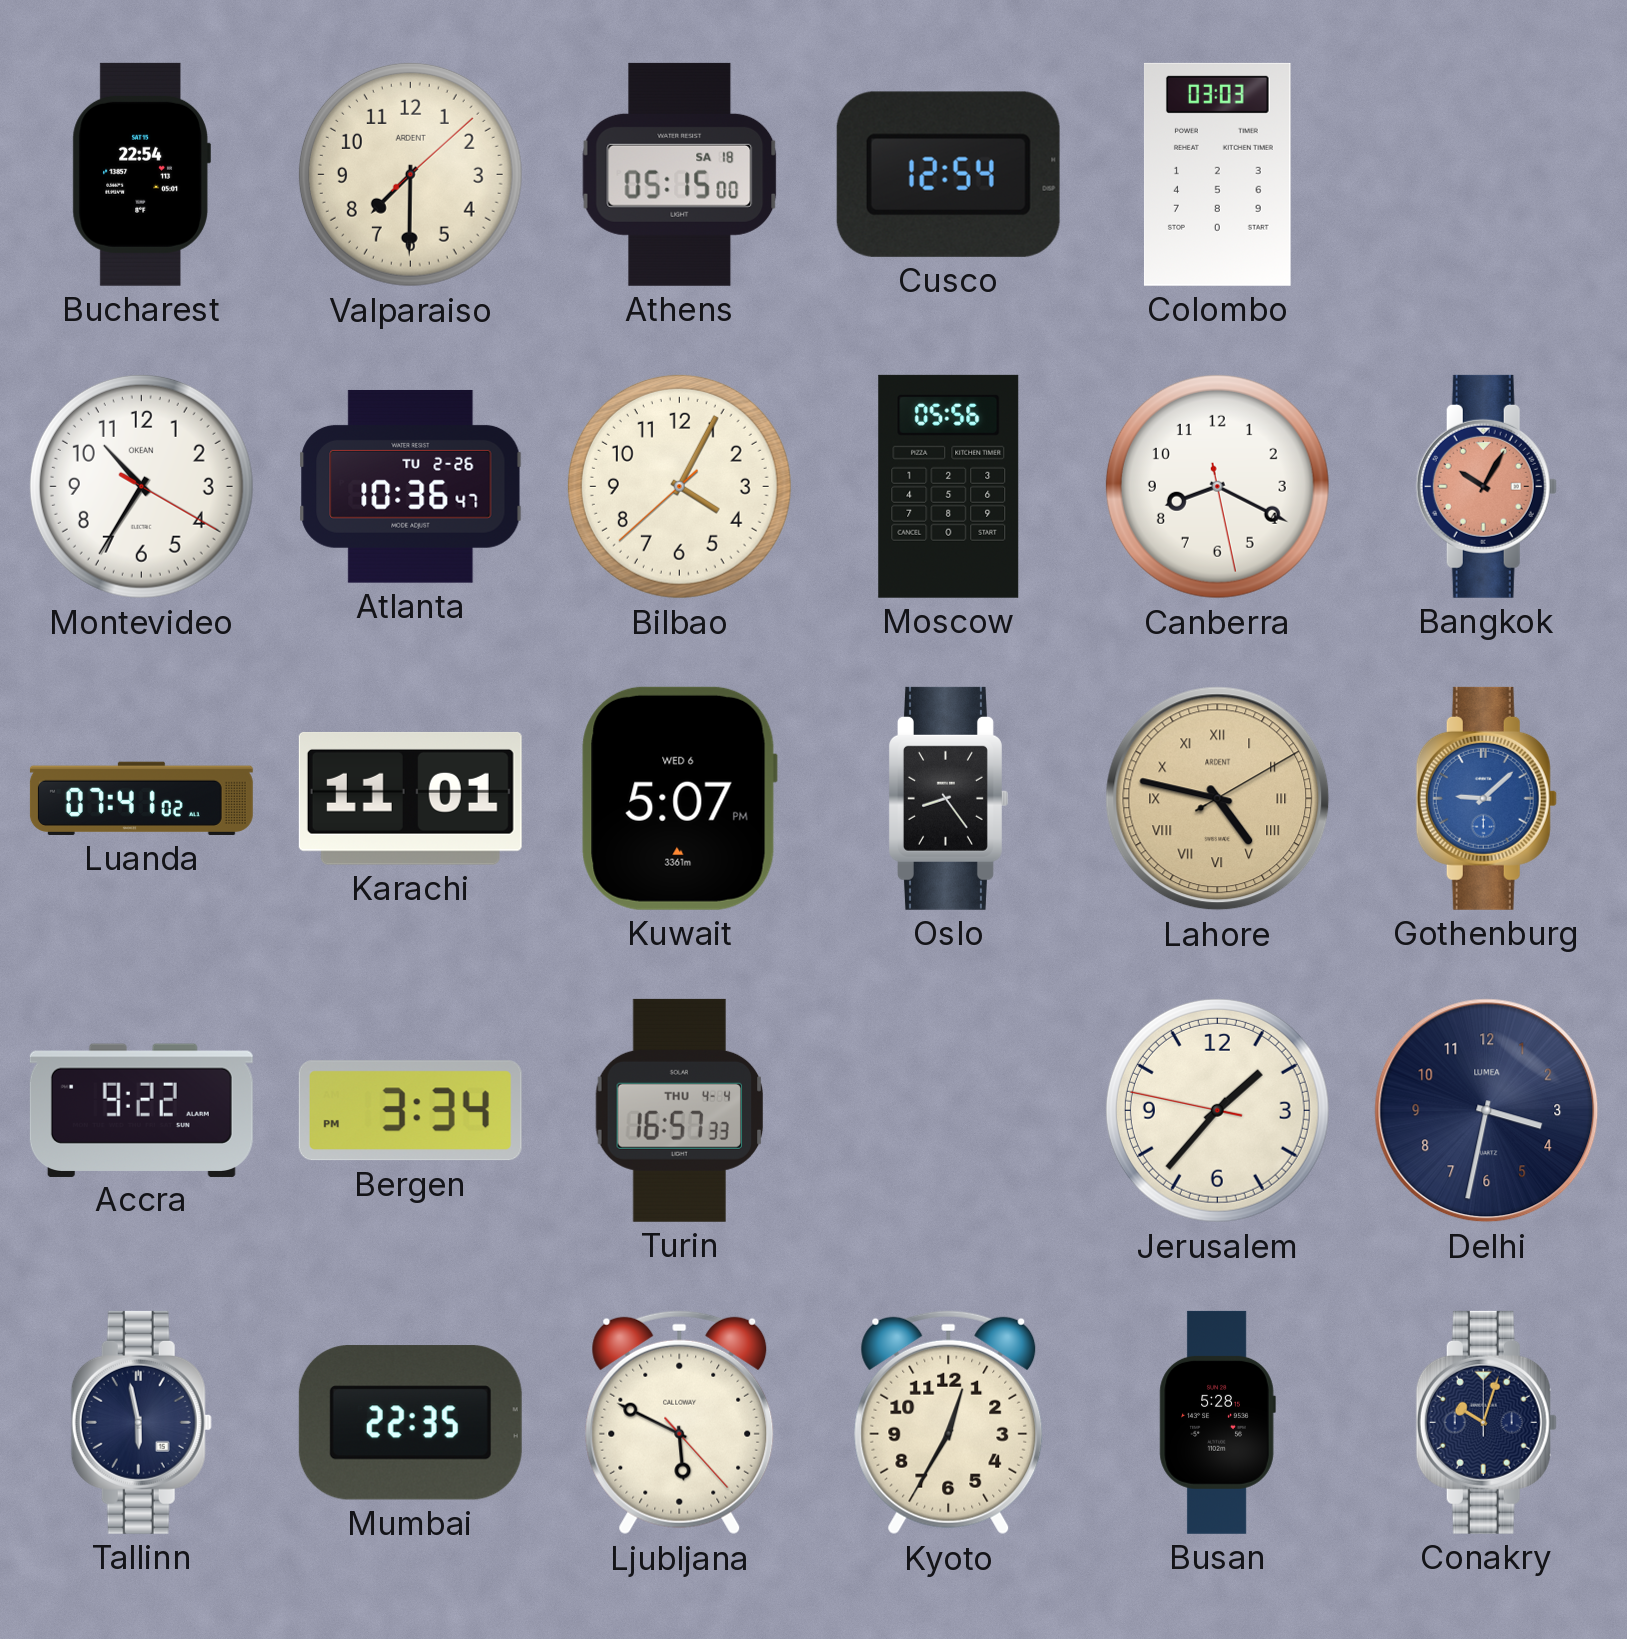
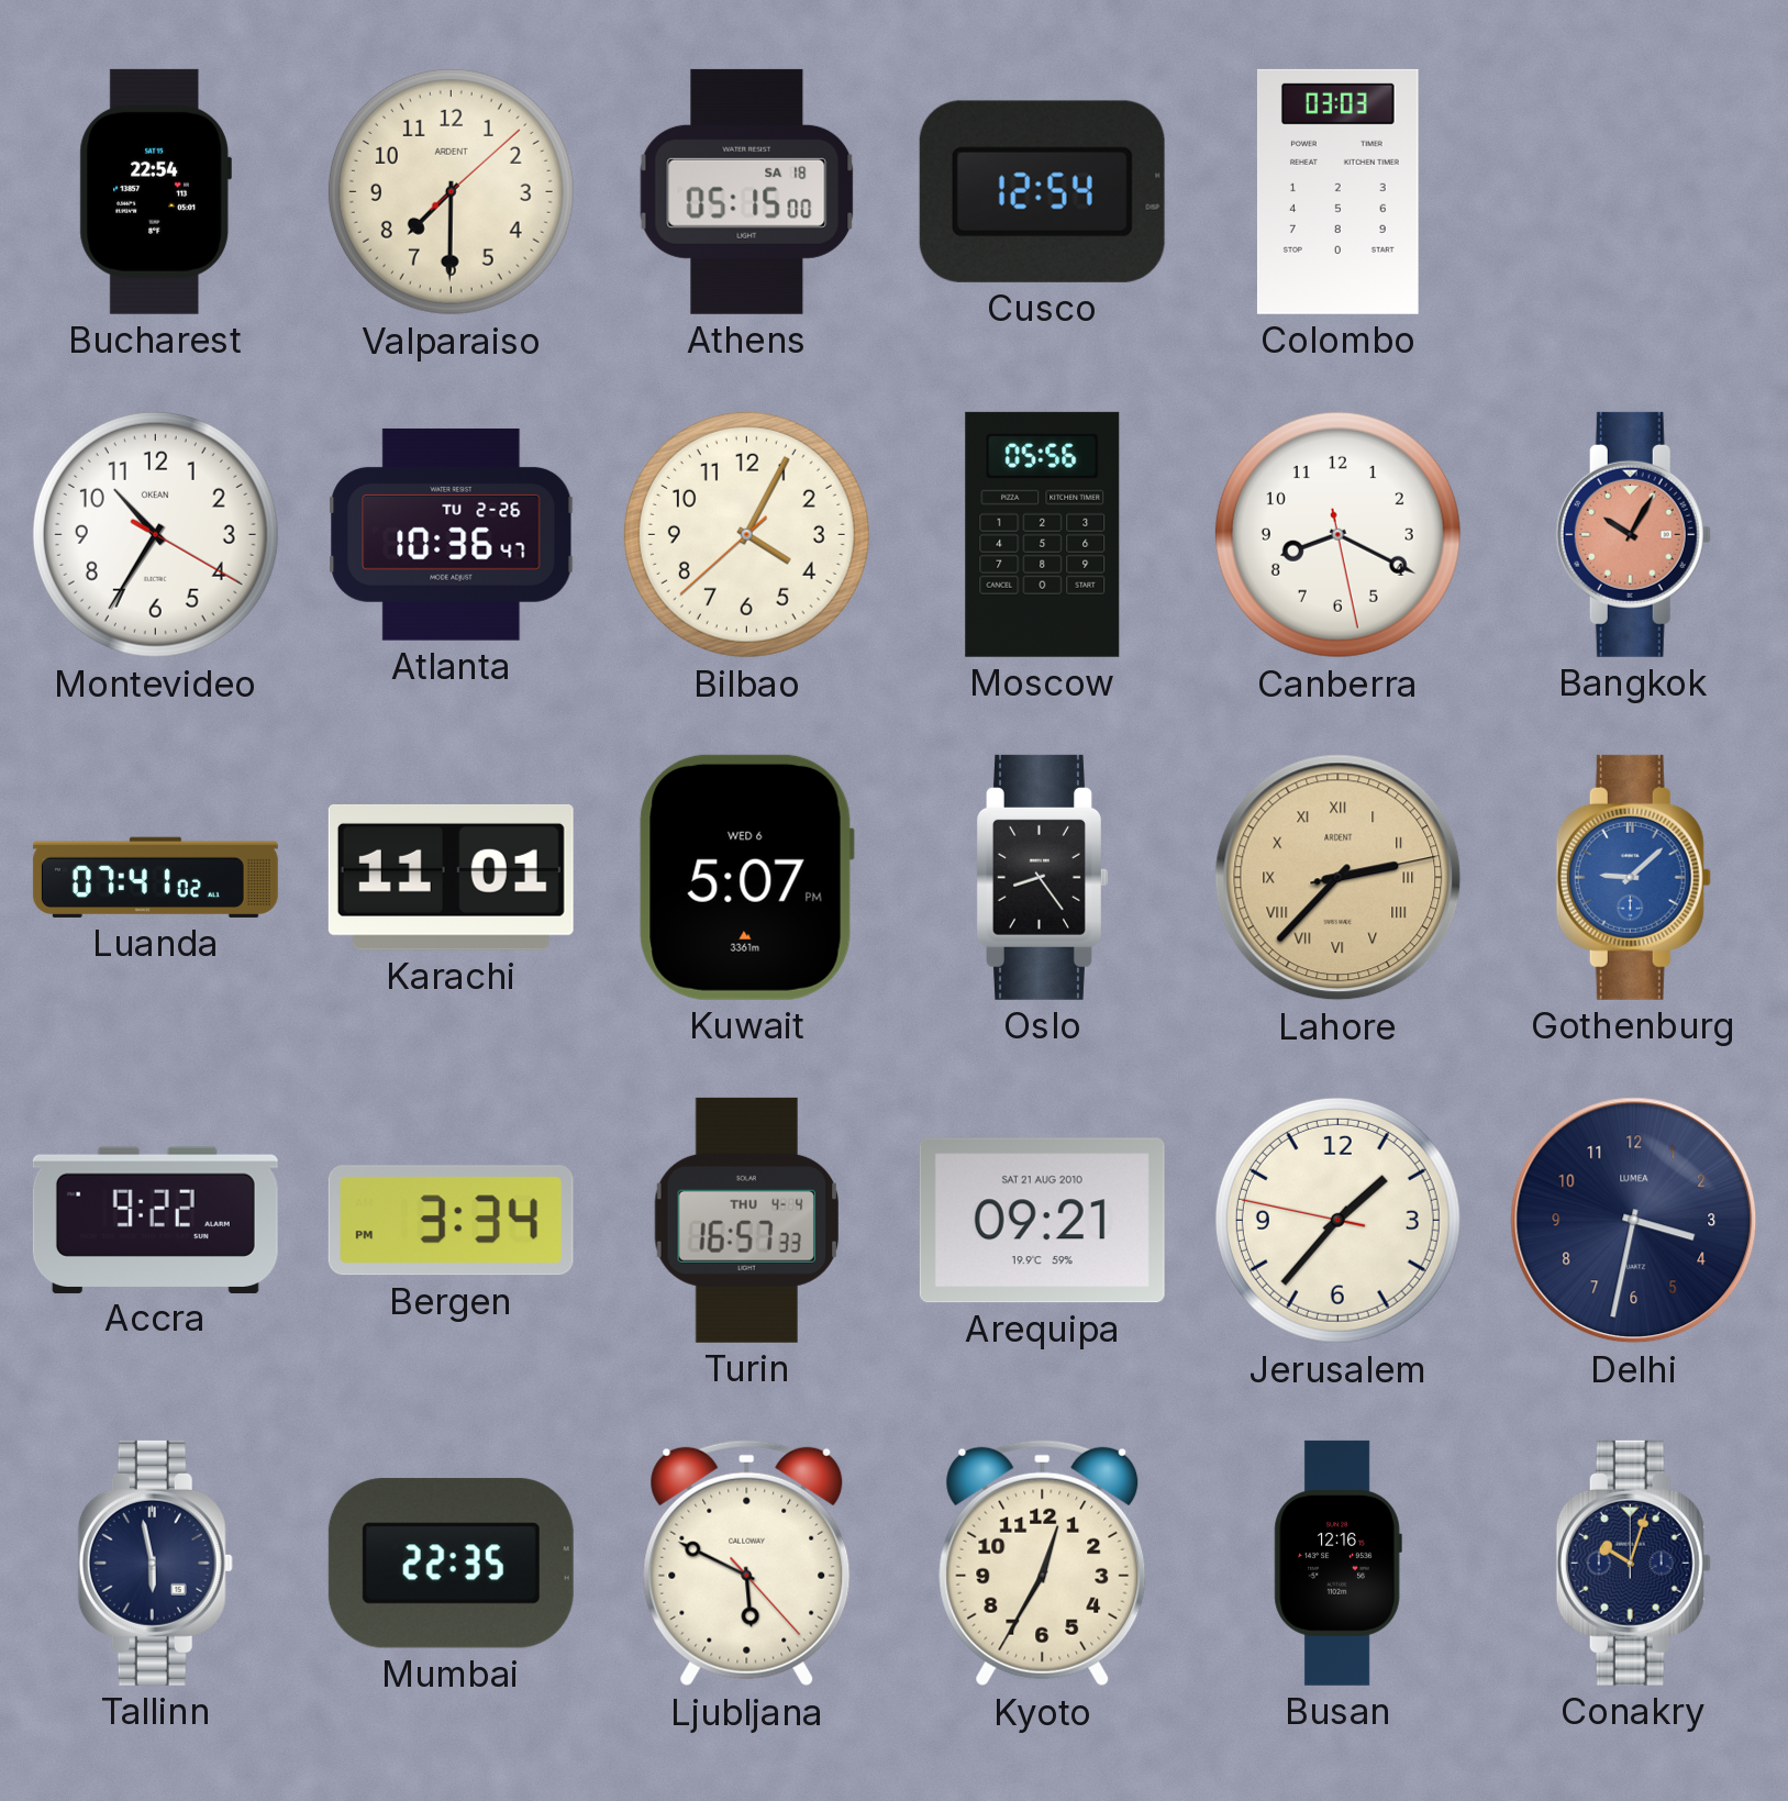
Lahore: 4:47 -> 2:37
Arequipa: none -> 09:21
Busan: 5:28 -> 12:16
